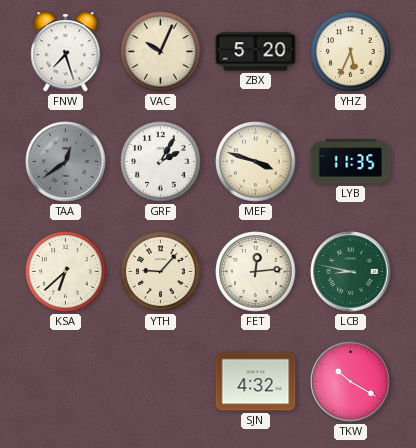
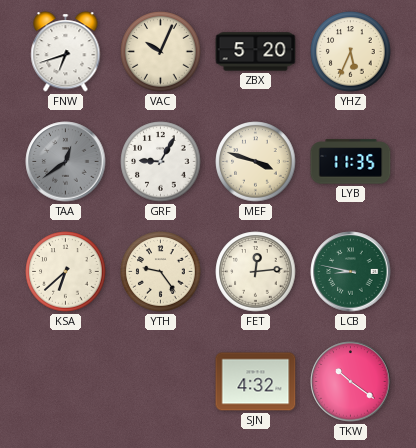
FNW: 7:27 -> 6:42
GRF: 2:05 -> 9:05
YTH: 9:07 -> 9:24
TKW: 10:20 -> 10:21
